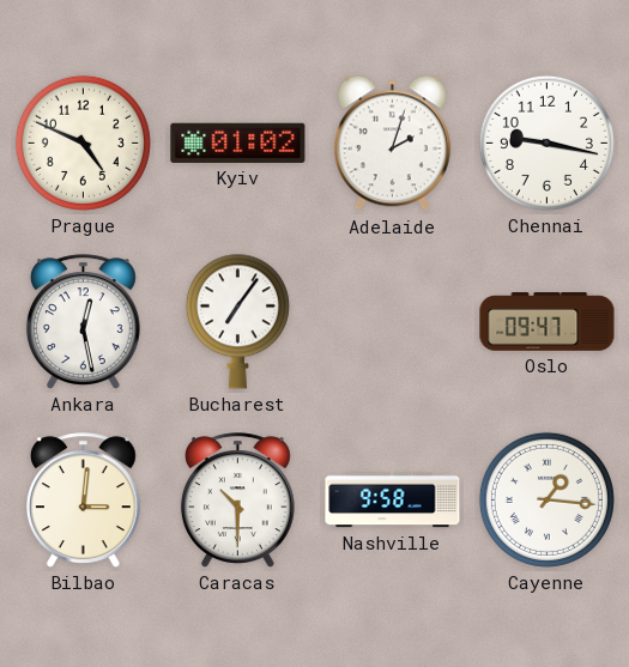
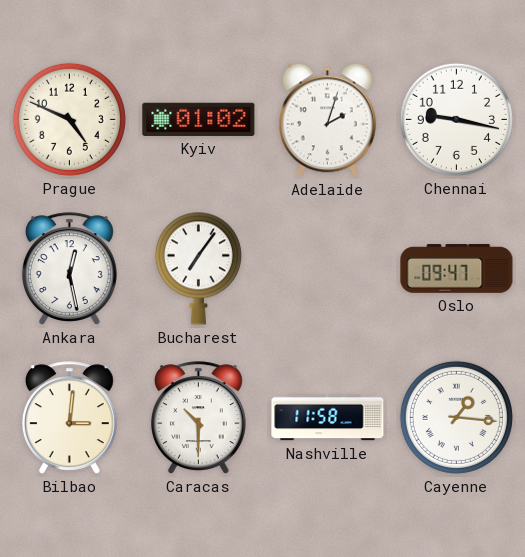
Nashville: 9:58 -> 11:58
